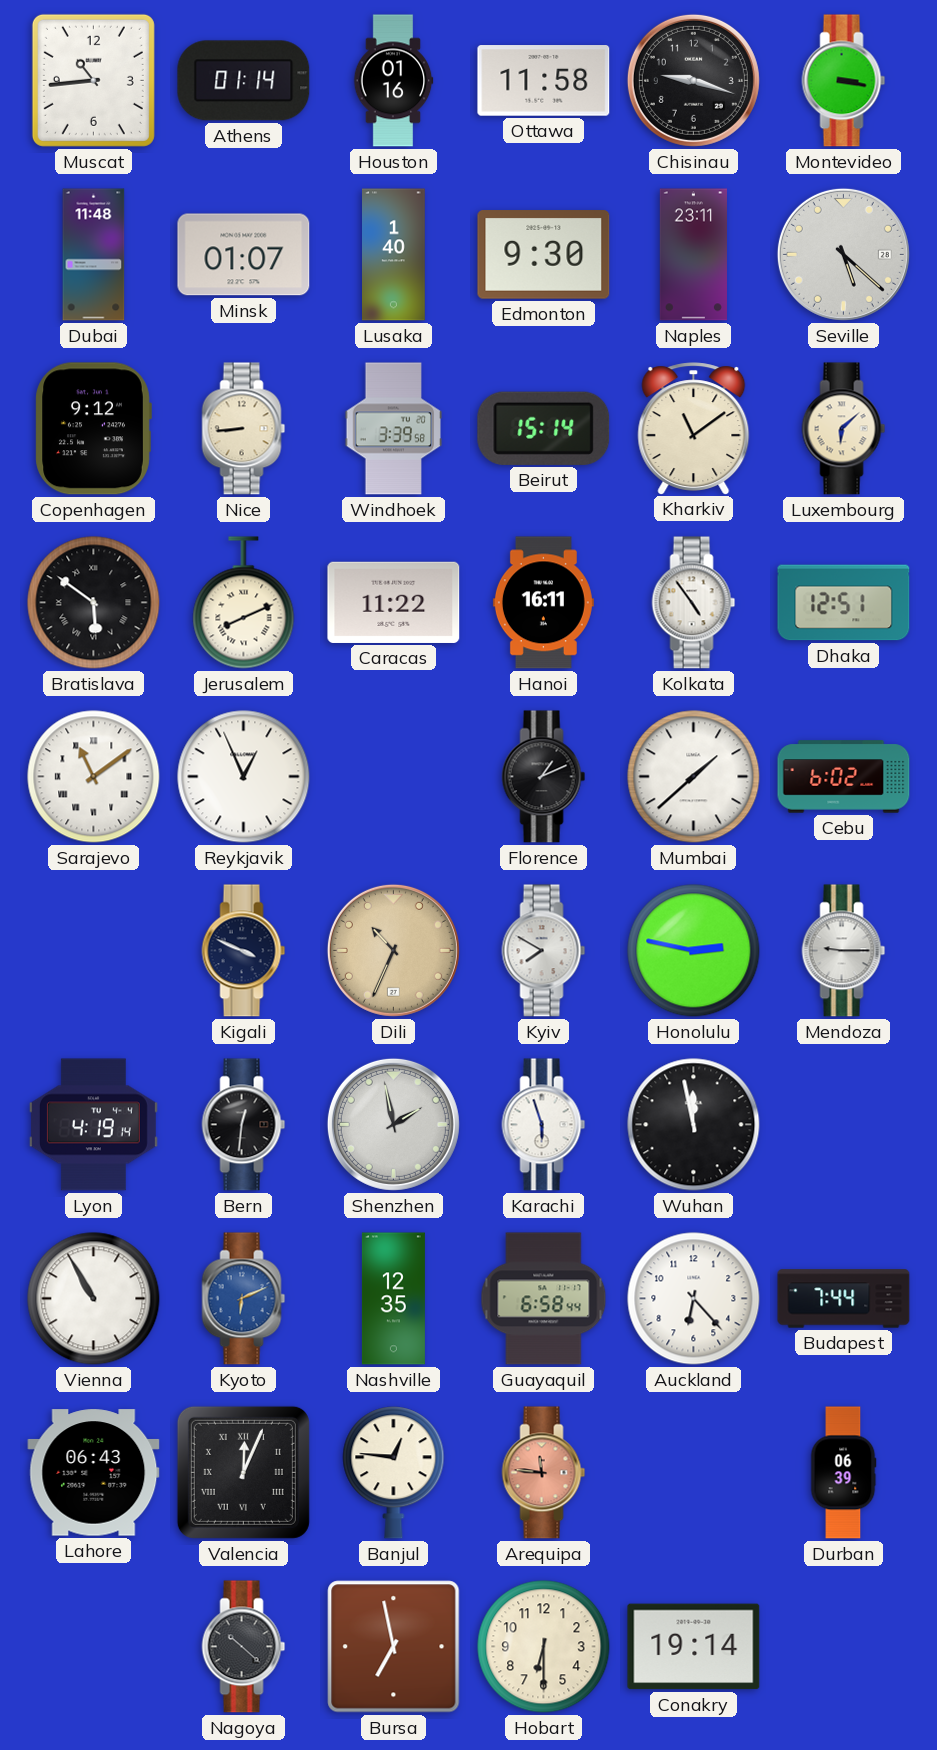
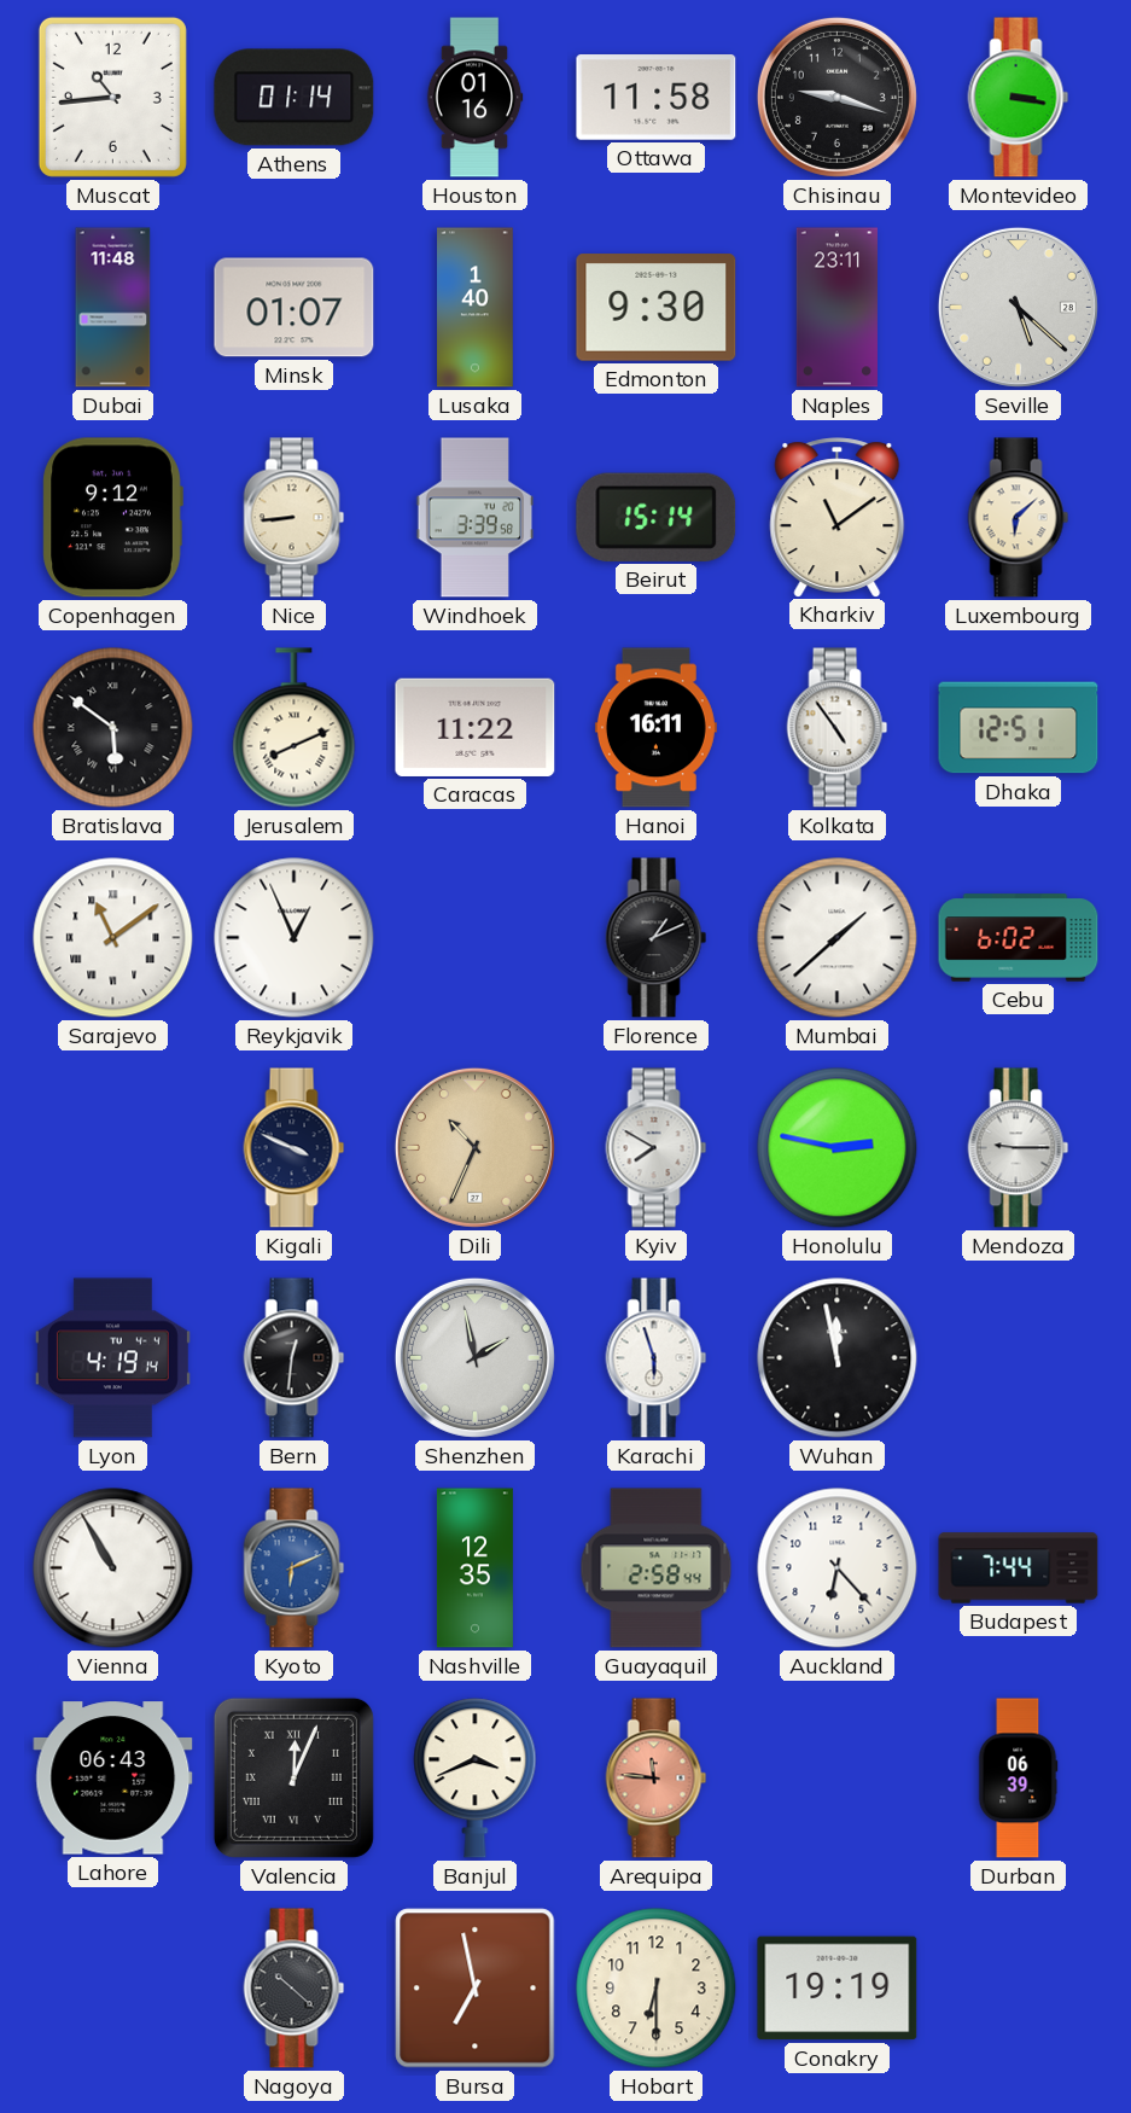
Guayaquil: 6:58 -> 2:58
Banjul: 12:46 -> 3:41
Conakry: 19:14 -> 19:19
